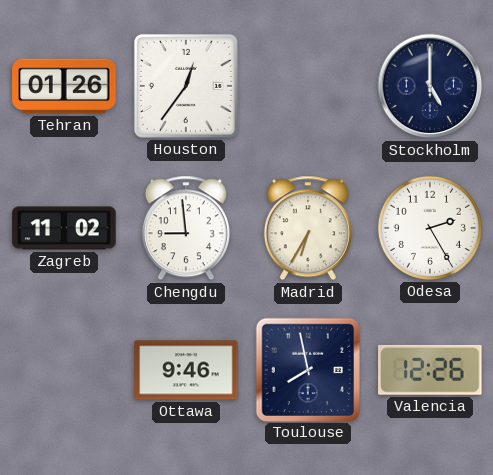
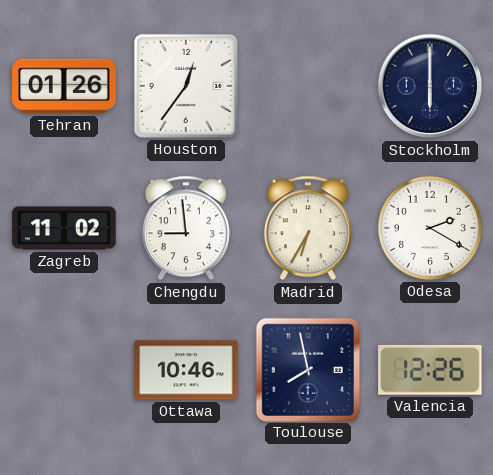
Stockholm: 5:00 -> 6:00
Odesa: 2:25 -> 2:20
Ottawa: 9:46 -> 10:46
